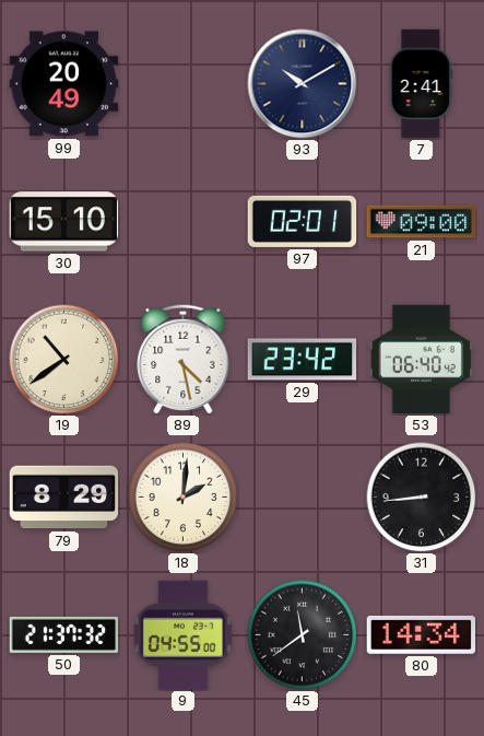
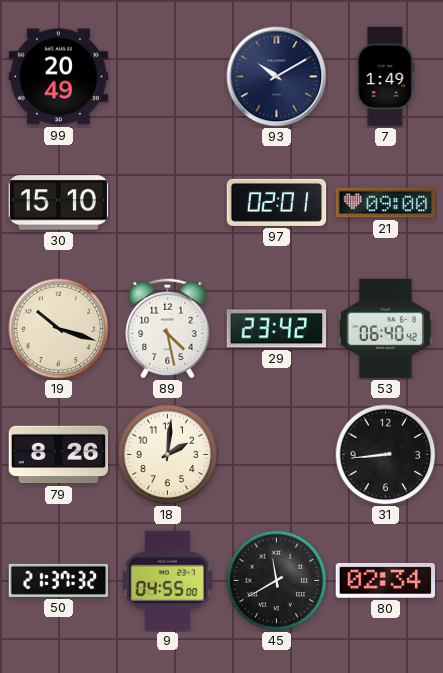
7: 2:41 -> 1:49
19: 10:39 -> 10:18
79: 8:29 -> 8:26
45: 11:39 -> 11:40
80: 14:34 -> 02:34
